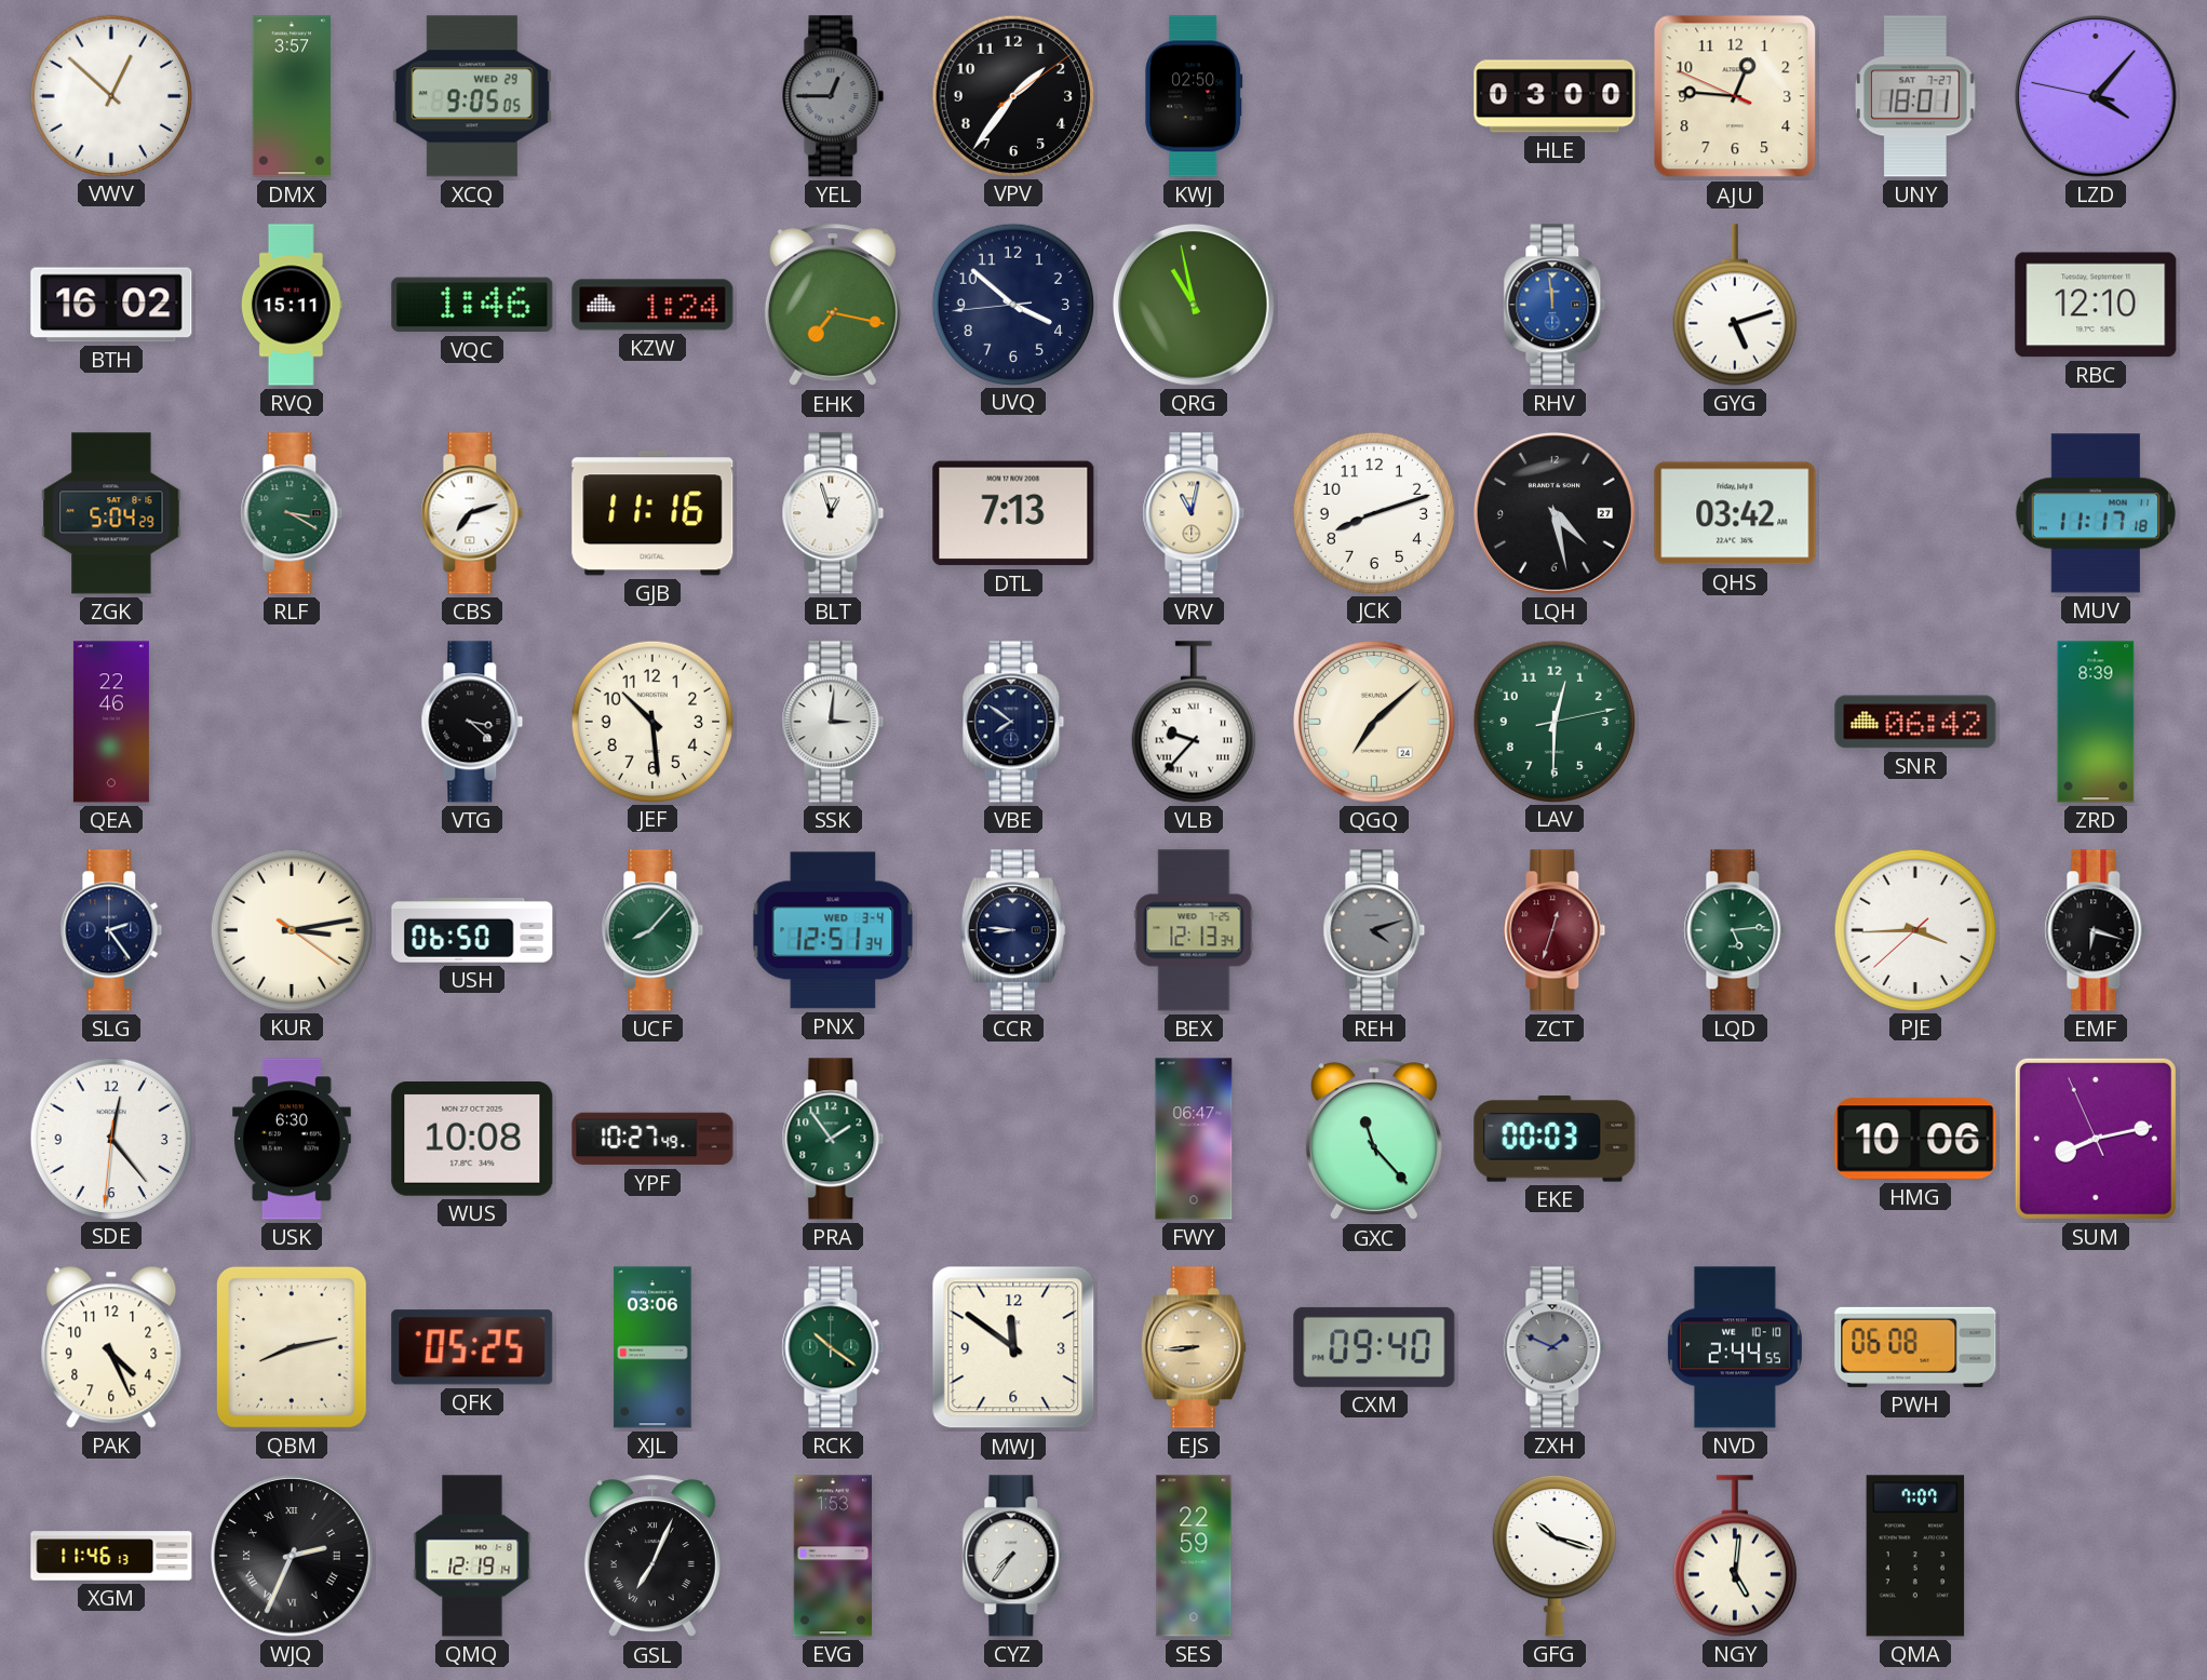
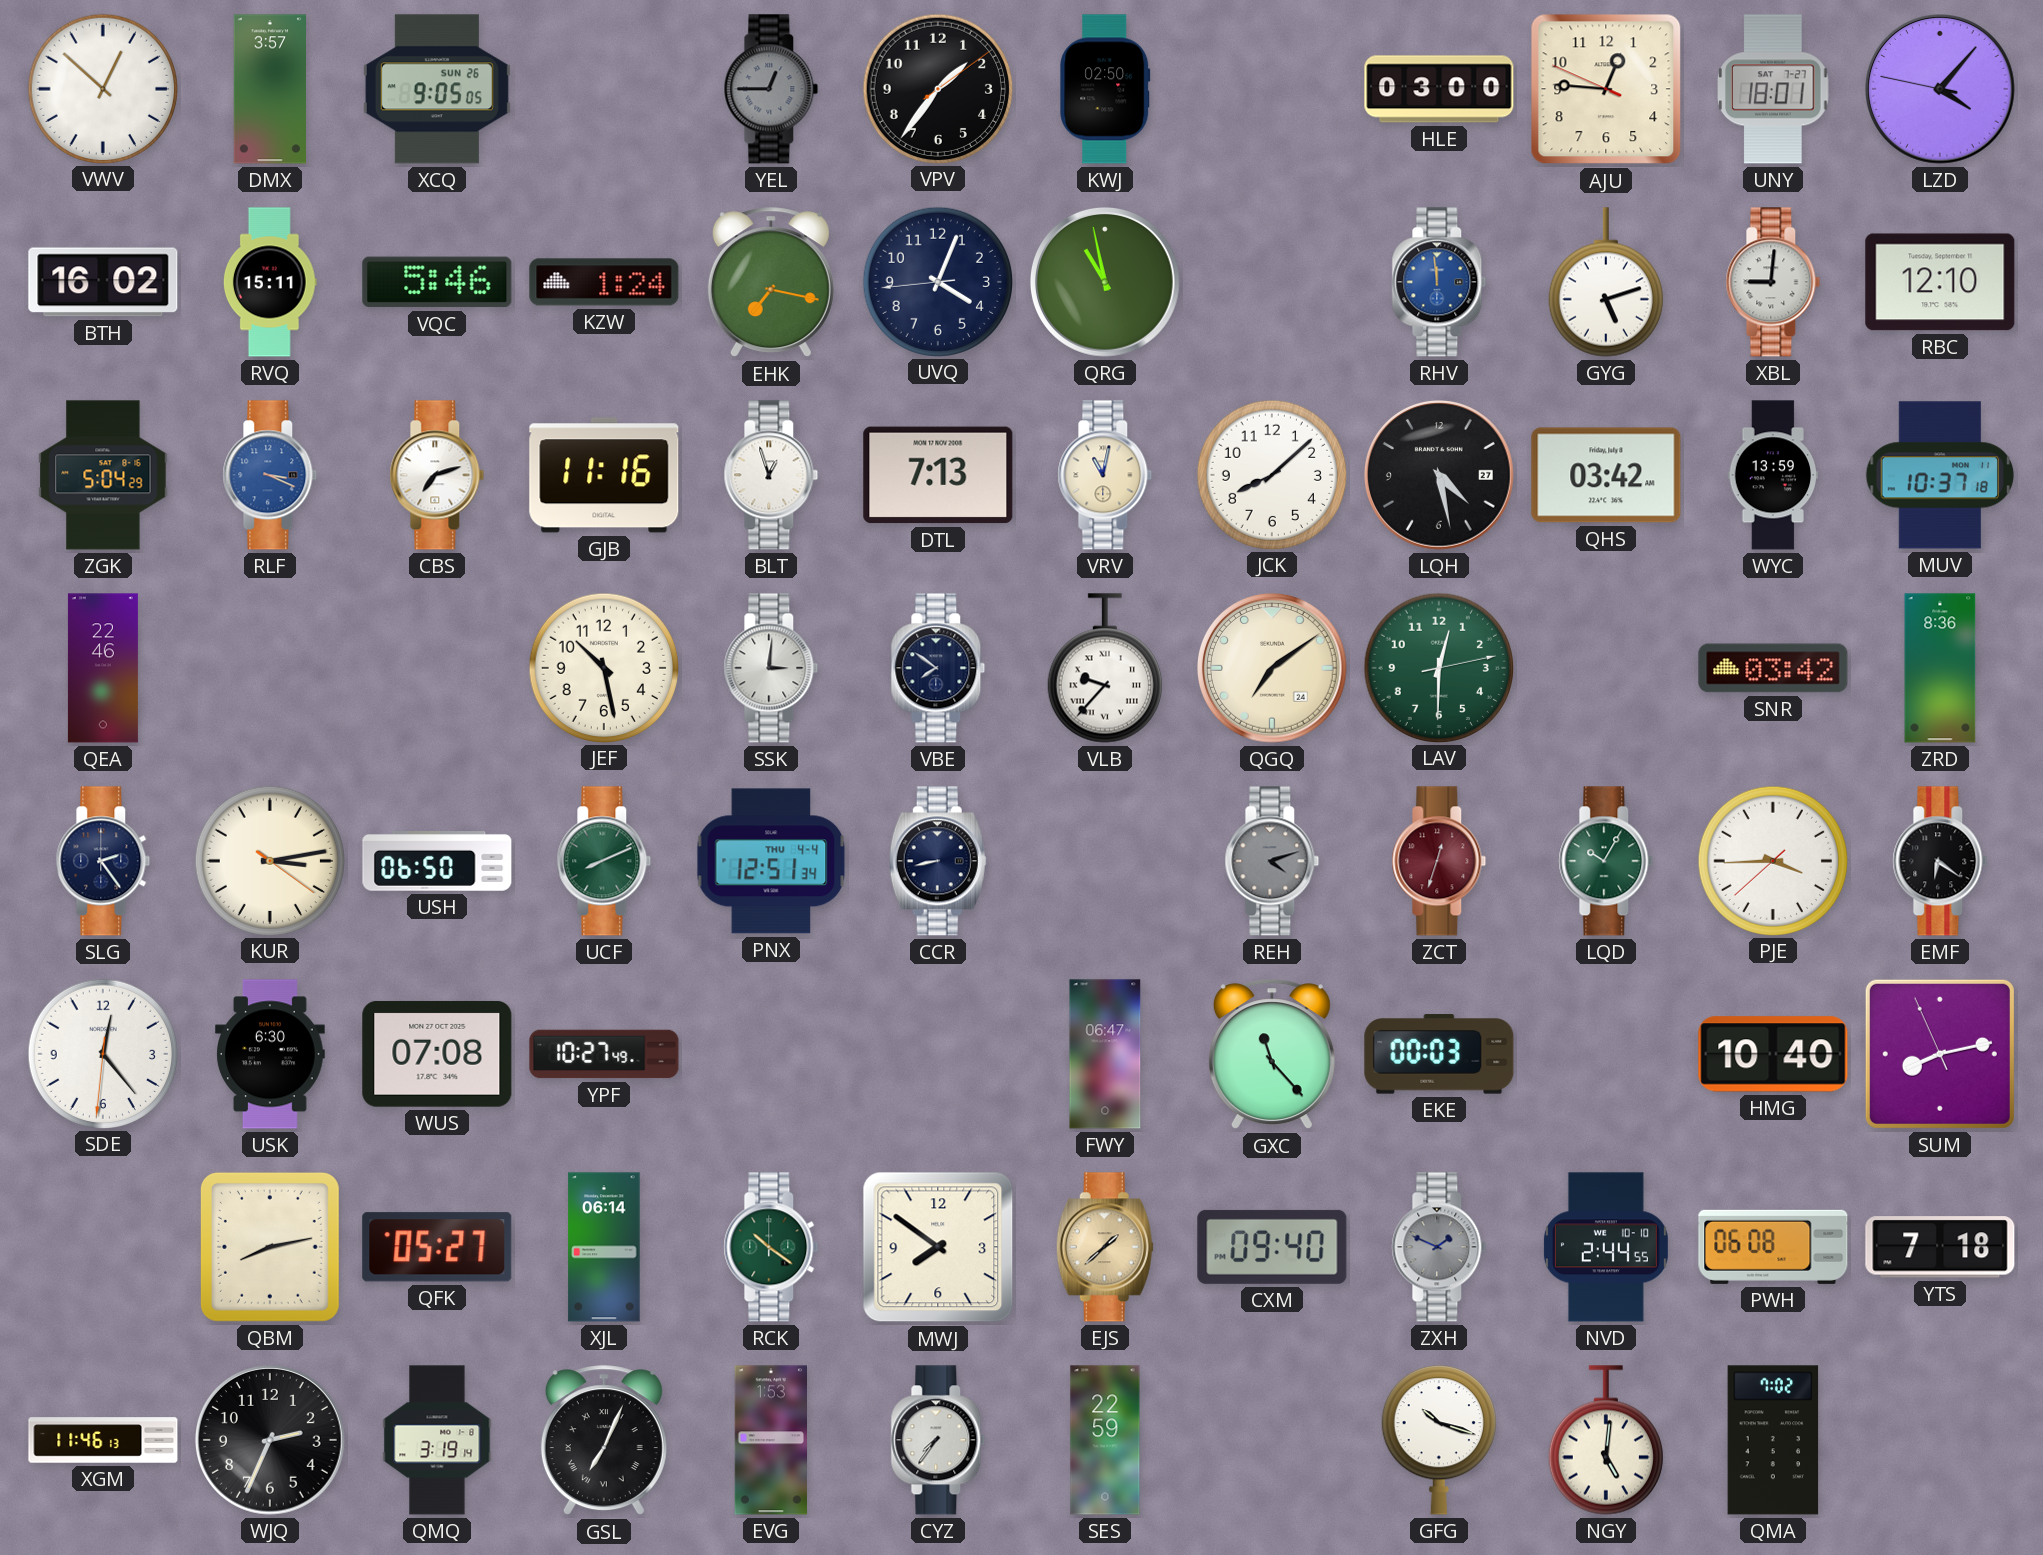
XCQ date: WED 29 -> SUN 26
VQC: 1:46 -> 5:46
UVQ: 3:51 -> 4:03
XBL: none -> 9:01
RLF: 3:20 -> 3:19
RLF dial: green -> blue
JCK: 8:12 -> 8:08
WYC: none -> 13:59
MUV: 11:17 -> 10:37
VTG: 3:22 -> none
JEF: 10:29 -> 10:28
QGQ: 7:08 -> 7:09
SNR: 06:42 -> 03:42
ZRD: 8:39 -> 8:36
UCF: 8:07 -> 8:11
PNX date: WED 3-4 -> THU 4-4
CCR: 8:46 -> 8:43
BEX: 12:13 -> none
LQD: 5:14 -> 10:05
EMF: 6:18 -> 6:21
WUS: 10:08 -> 07:08
PRA: 1:54 -> none
HMG: 10:06 -> 10:40
PAK: 4:26 -> none
QFK: 05:25 -> 05:27
XJL: 03:06 -> 06:14
MWJ: 11:51 -> 7:51
EJS: 8:44 -> 1:38
YTS: none -> 7:18
WJQ numerals: Roman -> Arabic
QMQ: 12:19 -> 3:19
QMA: 7:07 -> 7:02
